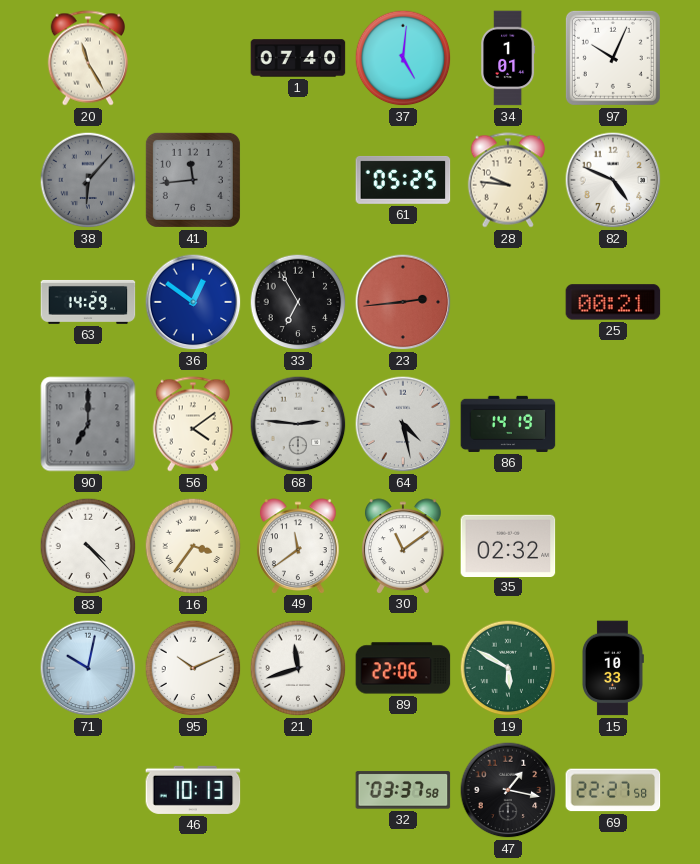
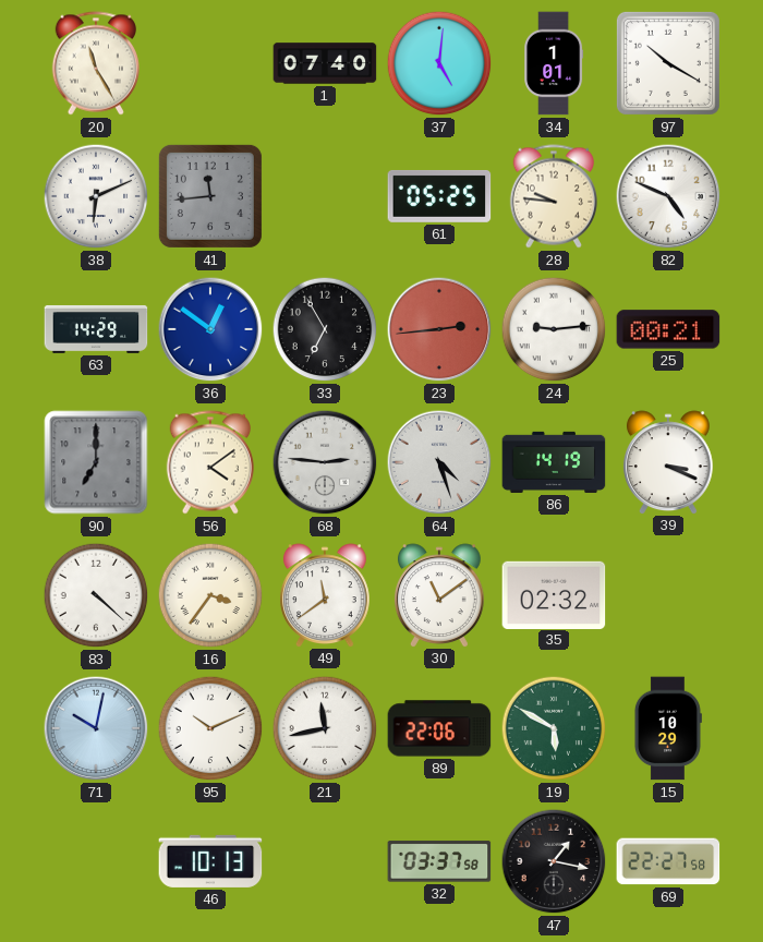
97: 10:04 -> 10:20
38: 6:07 -> 6:11
38 dial: grey -> white
24: none -> 9:14
64: 4:28 -> 4:27
39: none -> 3:19
83: 4:23 -> 4:22
21: 11:42 -> 11:43
15: 10:33 -> 10:29
